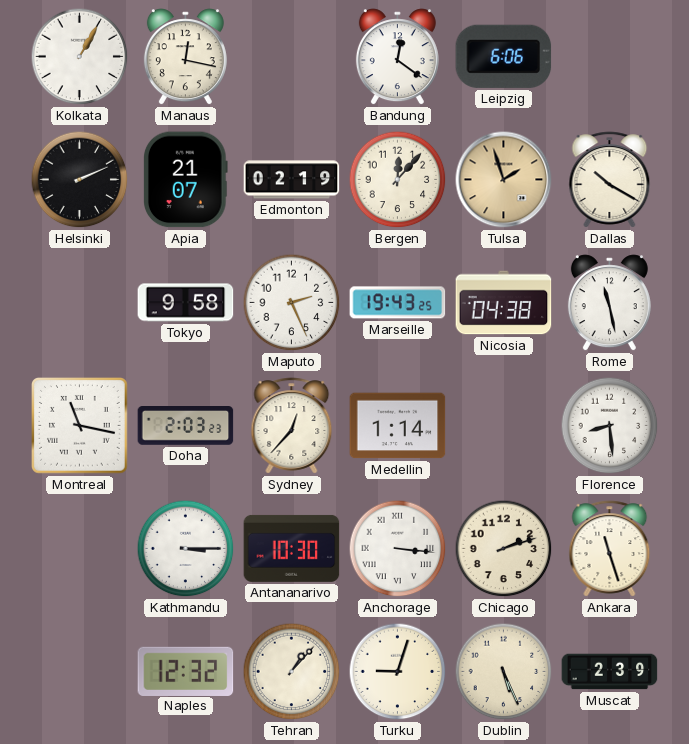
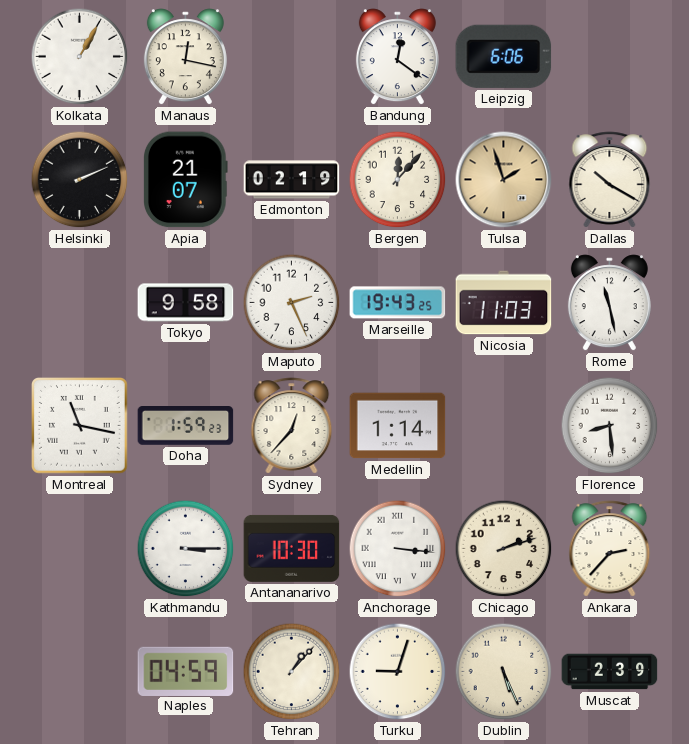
Nicosia: 04:38 -> 11:03
Doha: 2:03 -> 1:59
Ankara: 11:27 -> 2:37
Naples: 12:32 -> 04:59
